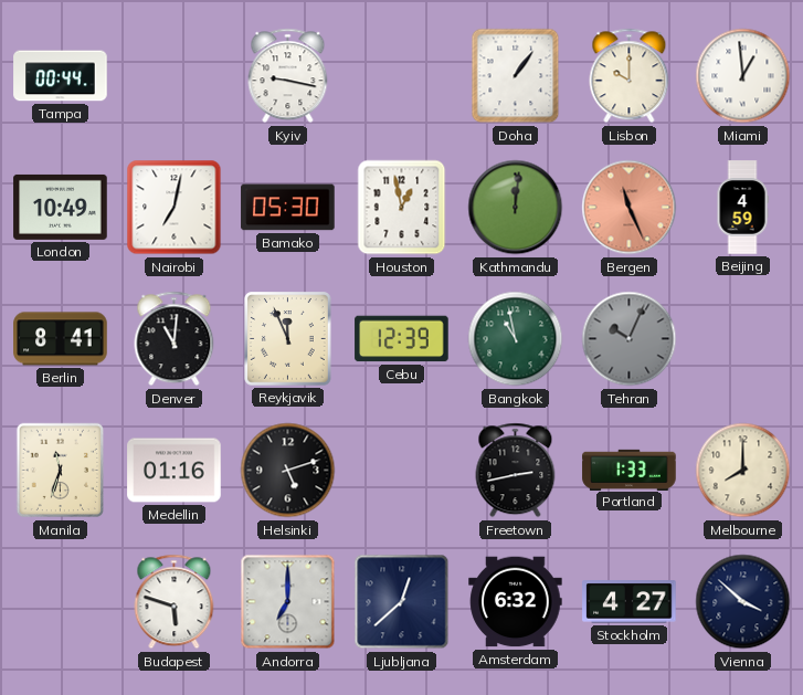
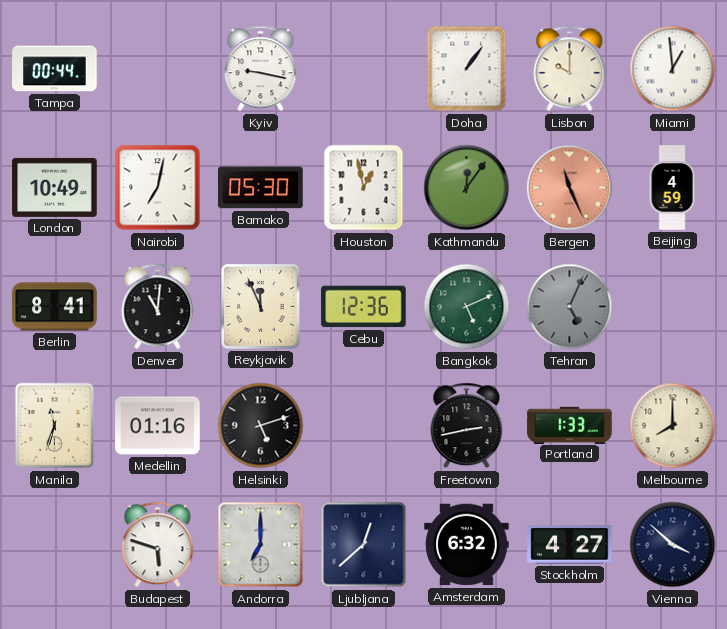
Kathmandu: 12:01 -> 12:06
Cebu: 12:39 -> 12:36
Bangkok: 10:58 -> 5:11
Tehran: 10:04 -> 5:04
